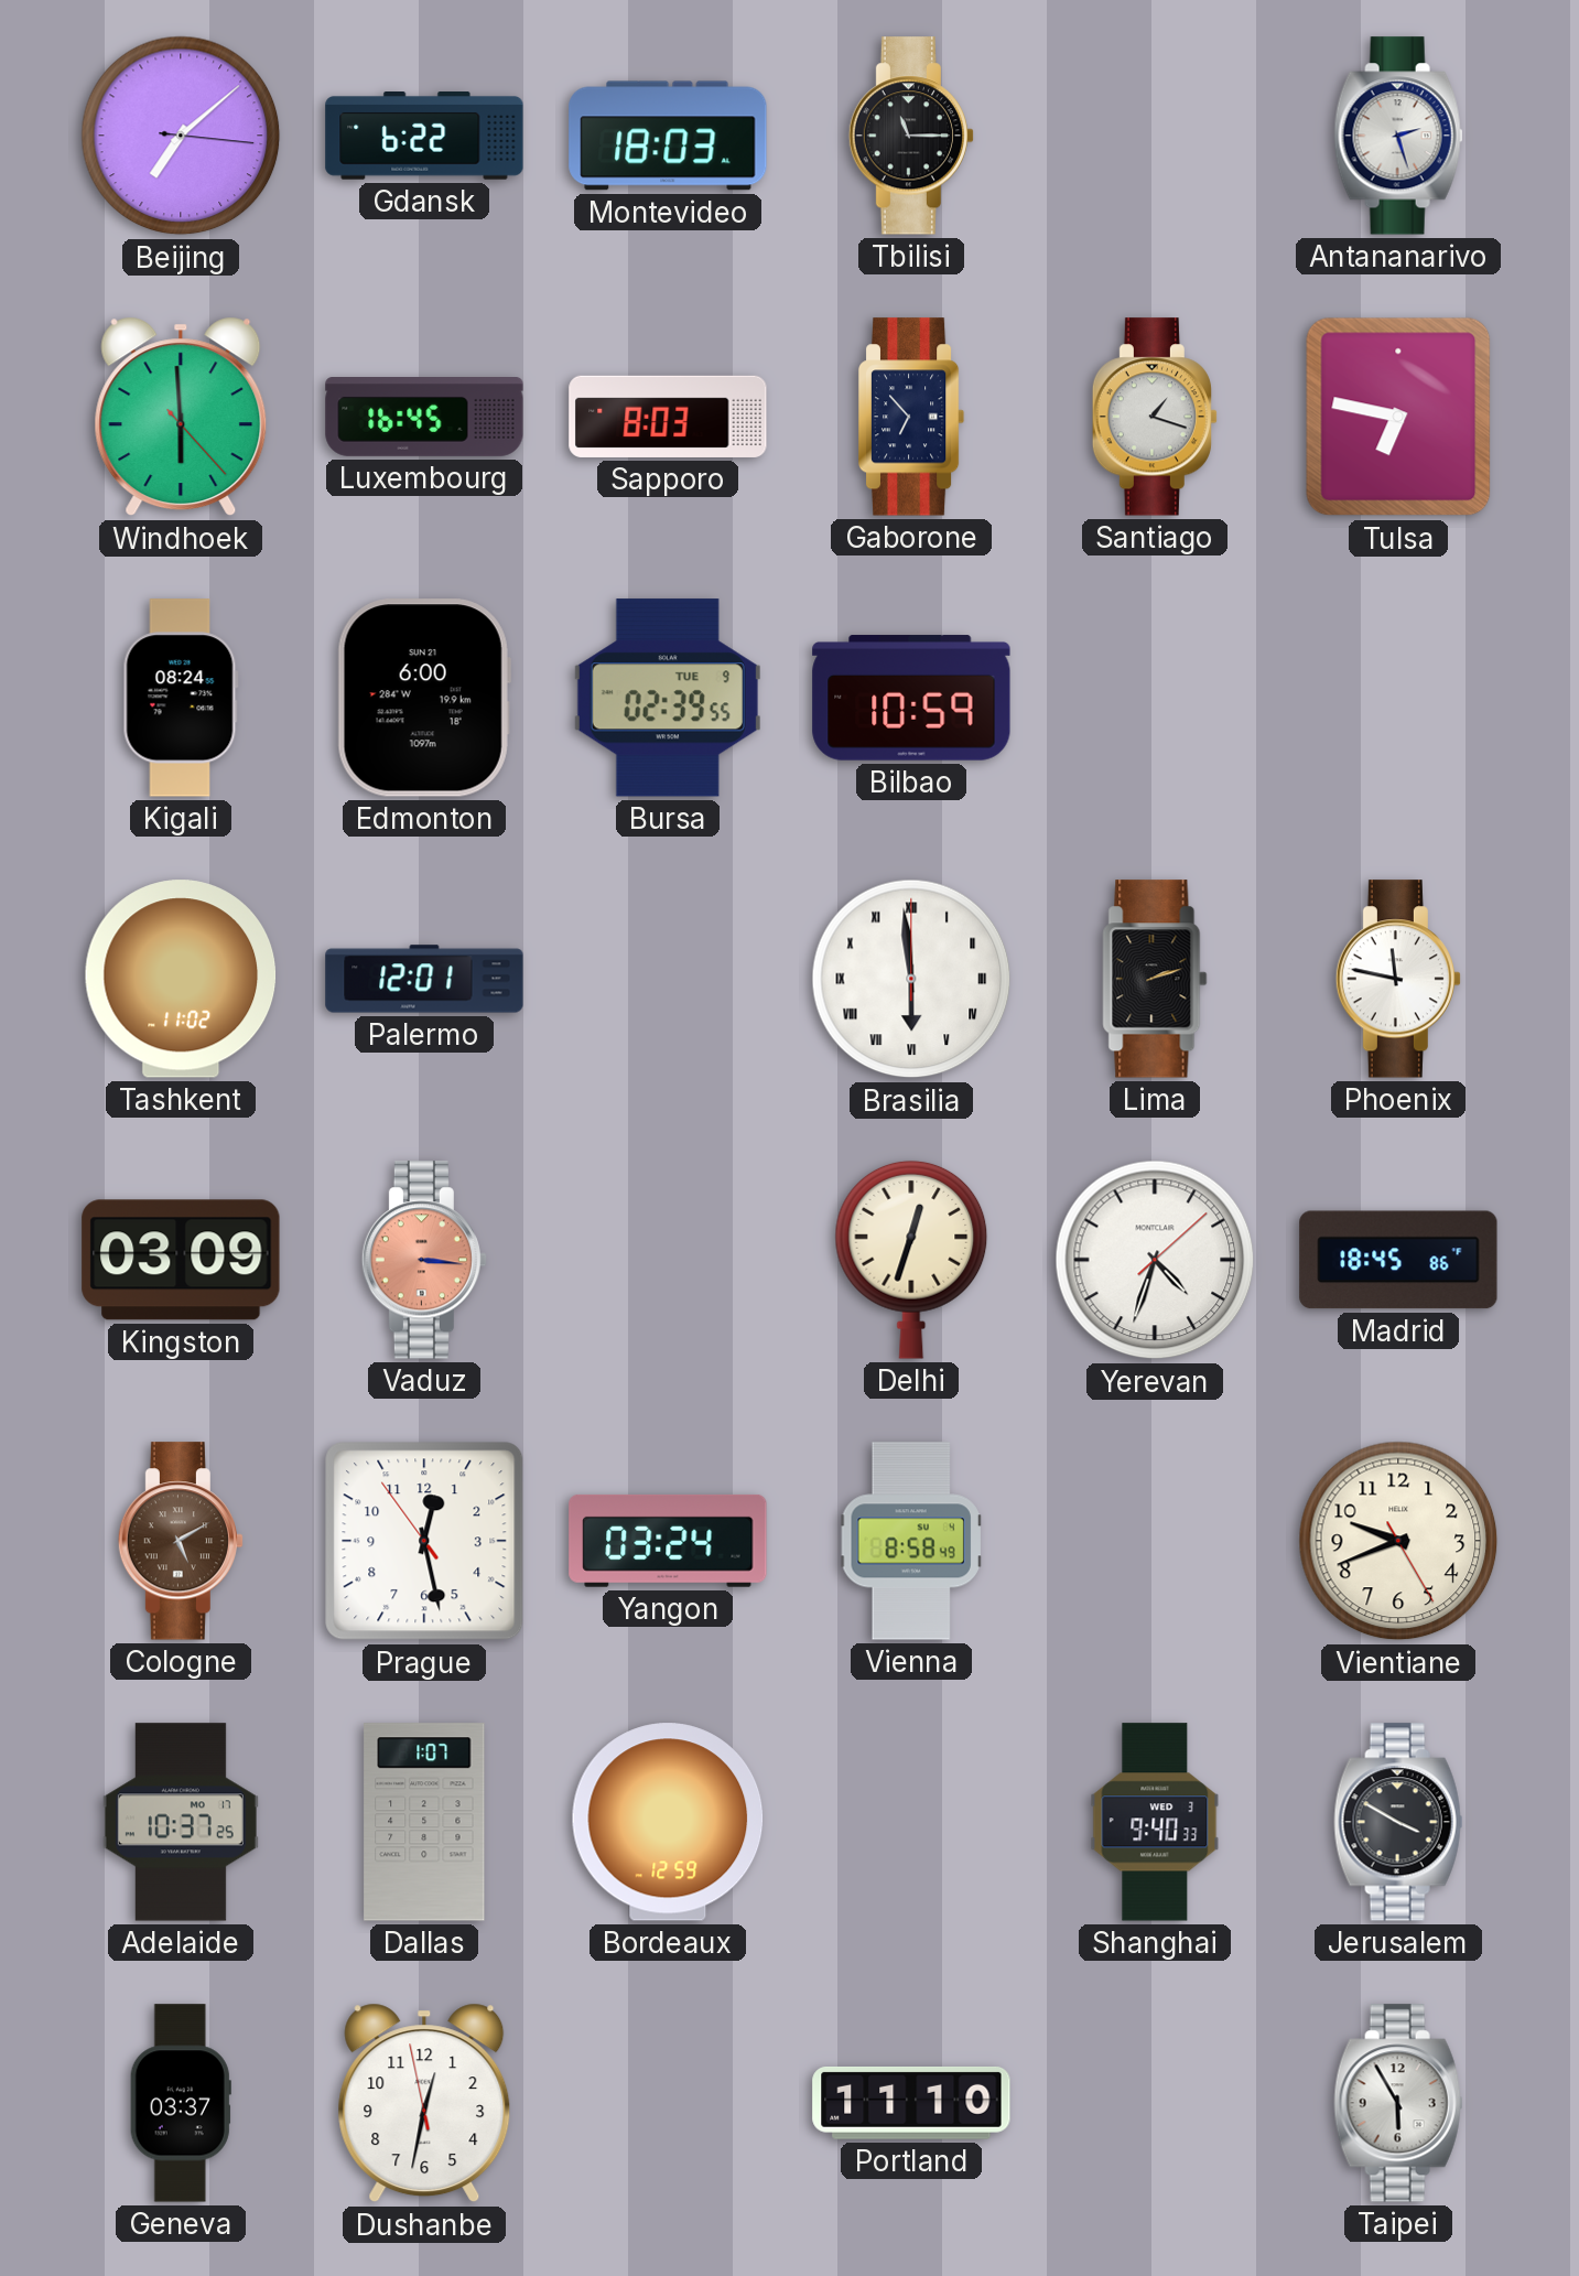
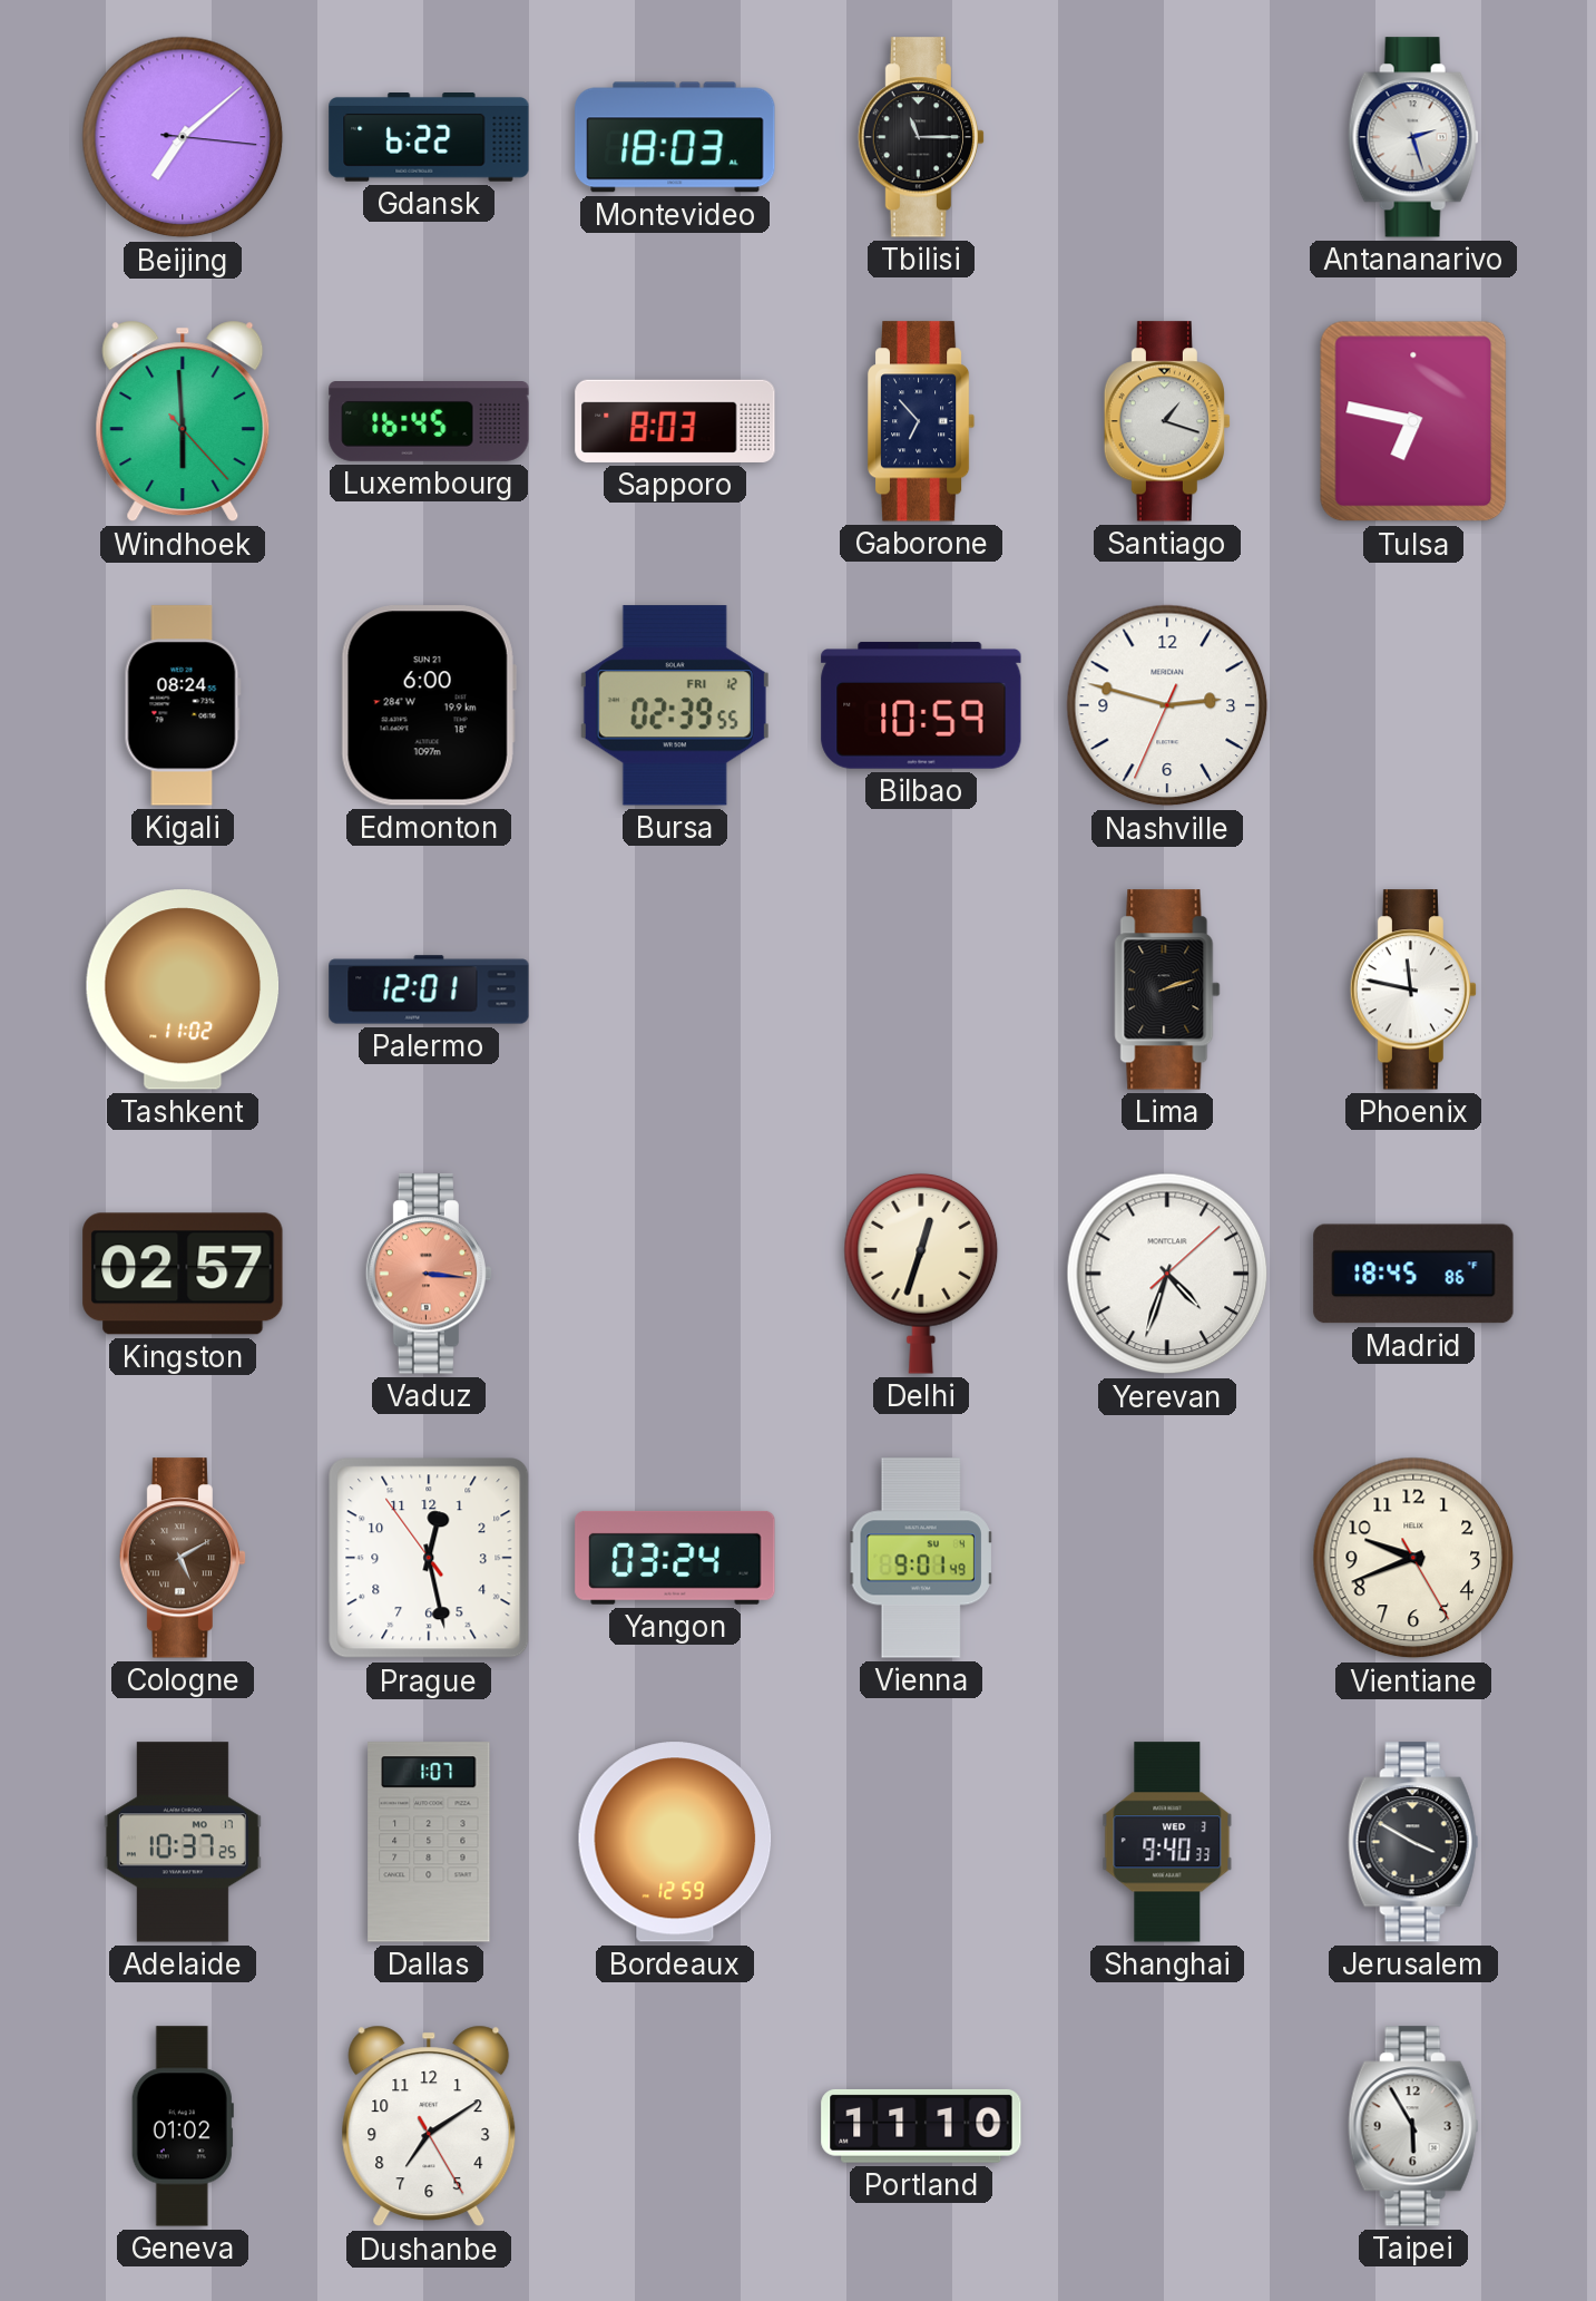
Bursa date: TUE 9 -> FRI 12
Nashville: none -> 2:47
Brasilia: 5:59 -> none
Kingston: 03:09 -> 02:57
Vienna: 8:58 -> 9:01
Geneva: 03:37 -> 01:02
Dushanbe: 12:31 -> 7:09
